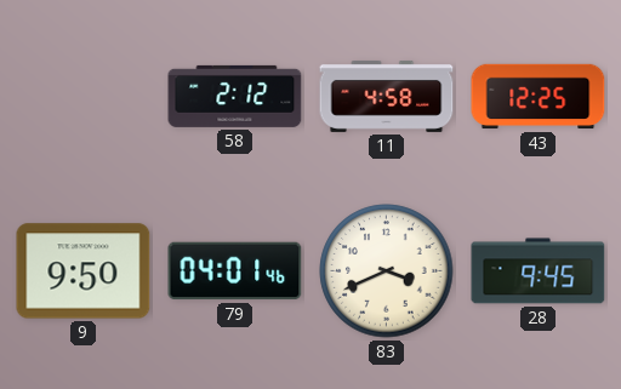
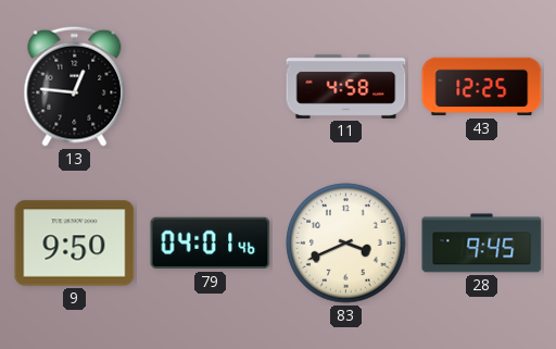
13: none -> 12:46
58: 2:12 -> none
